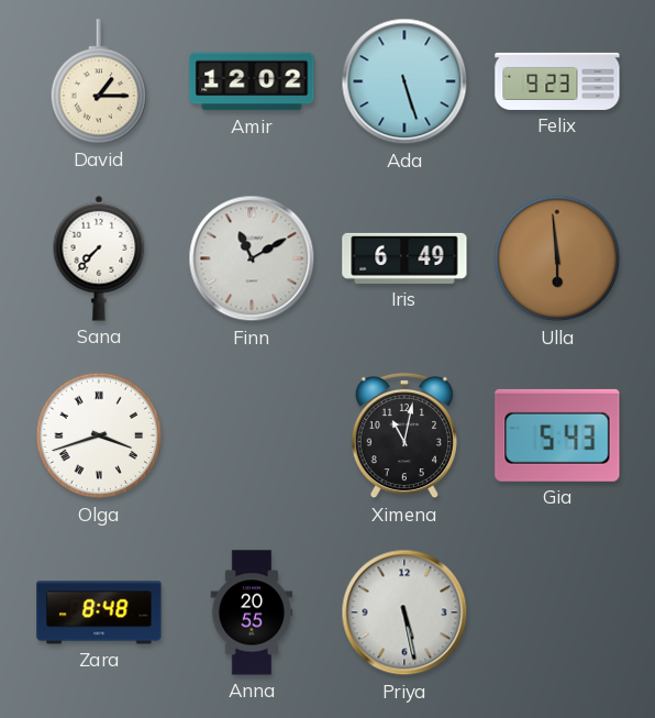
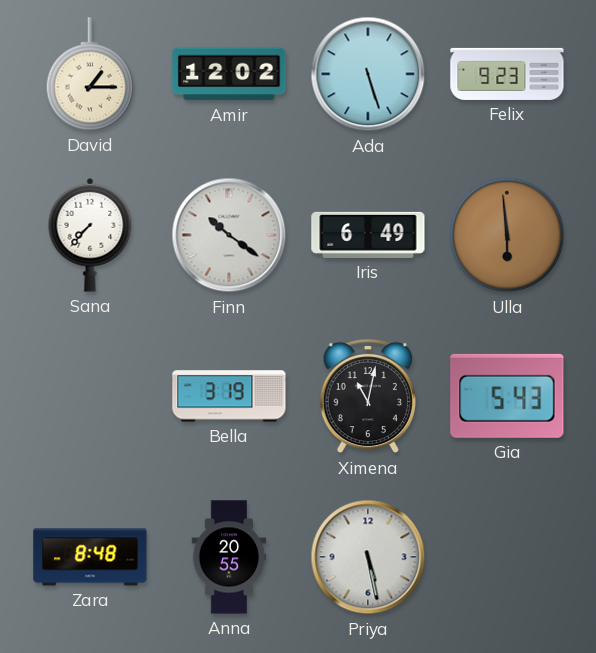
Finn: 11:10 -> 10:21
Olga: 3:42 -> none
Bella: none -> 3:19
